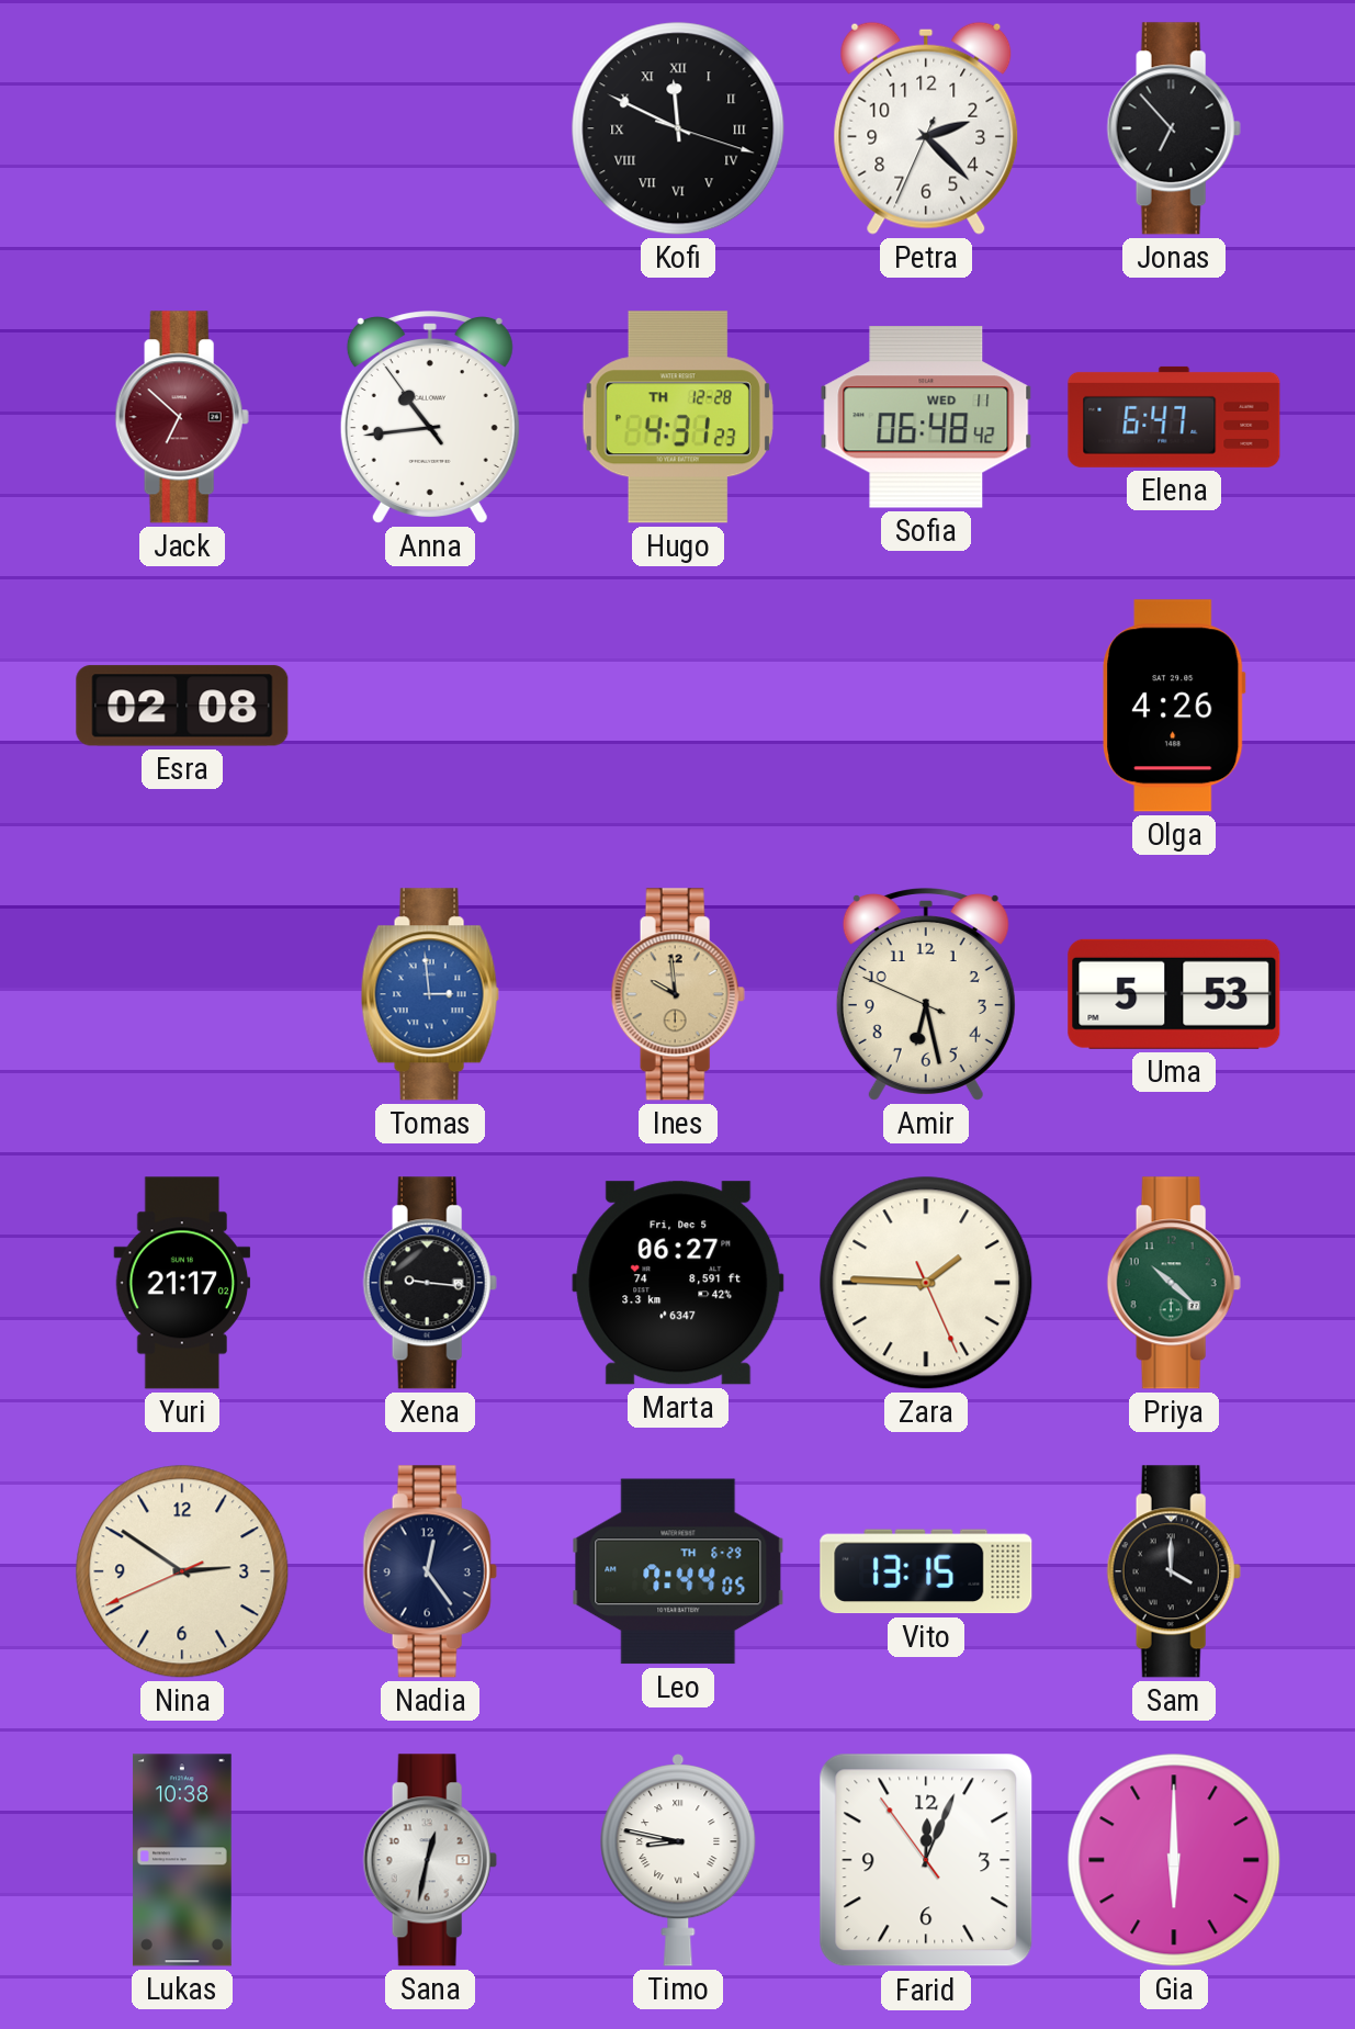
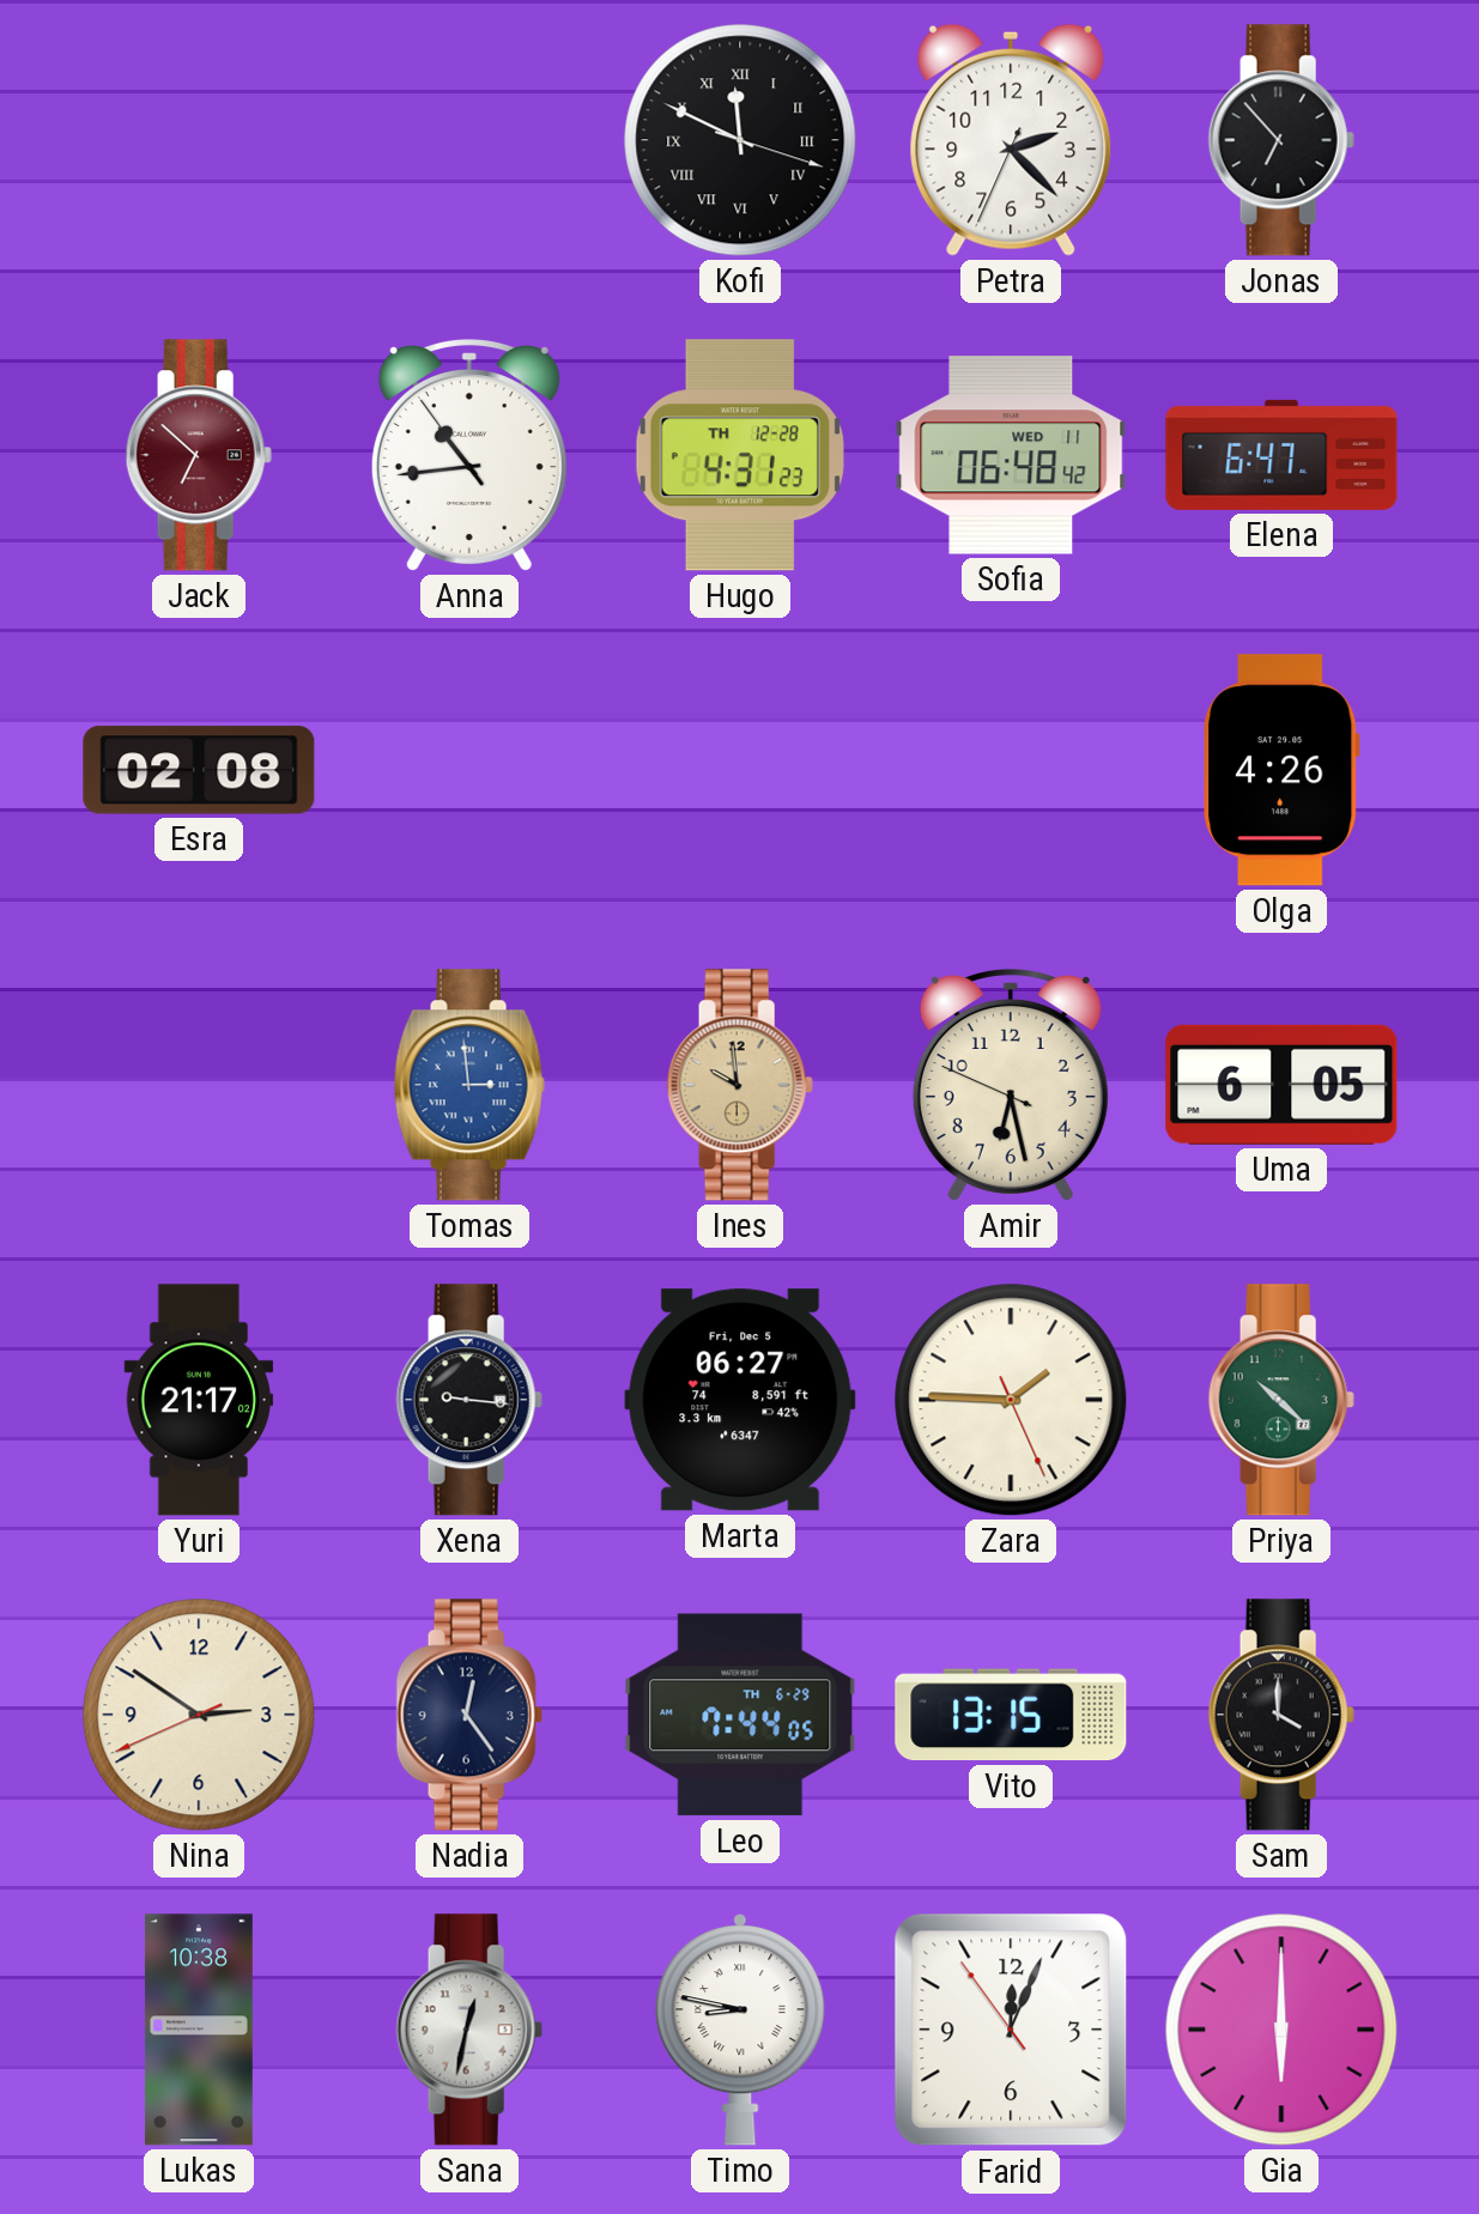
Uma: 5:53 -> 6:05
